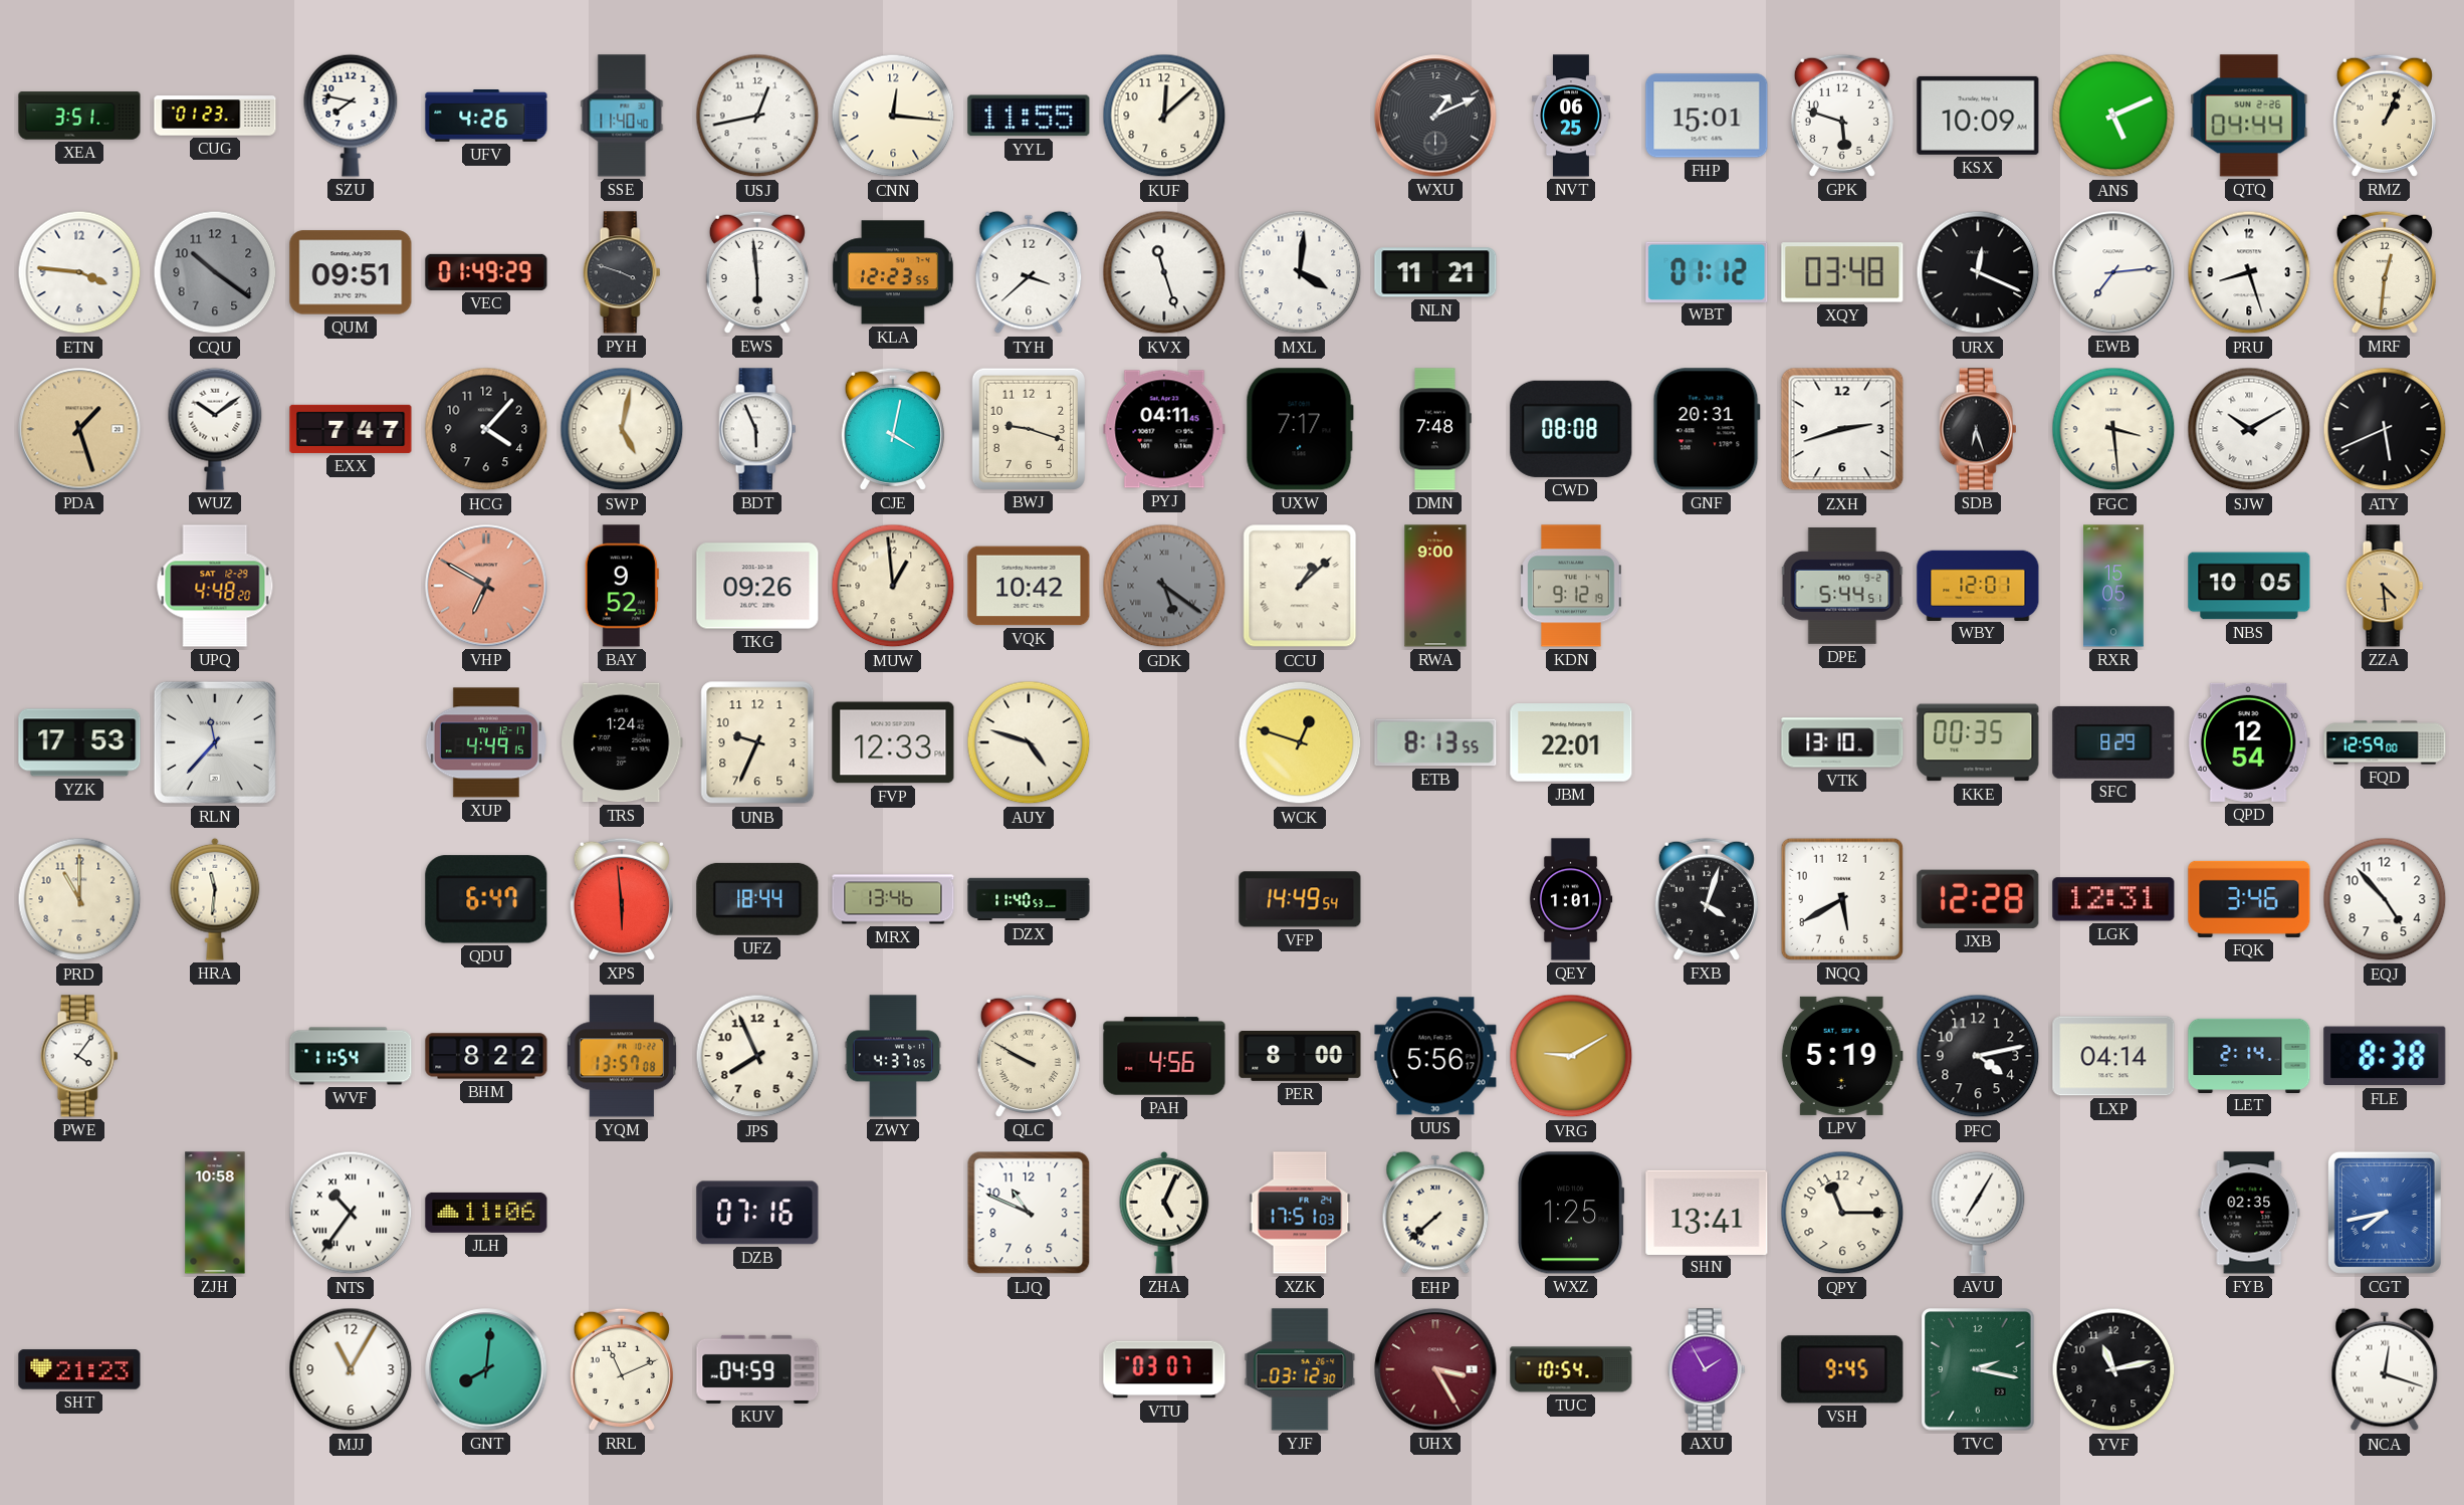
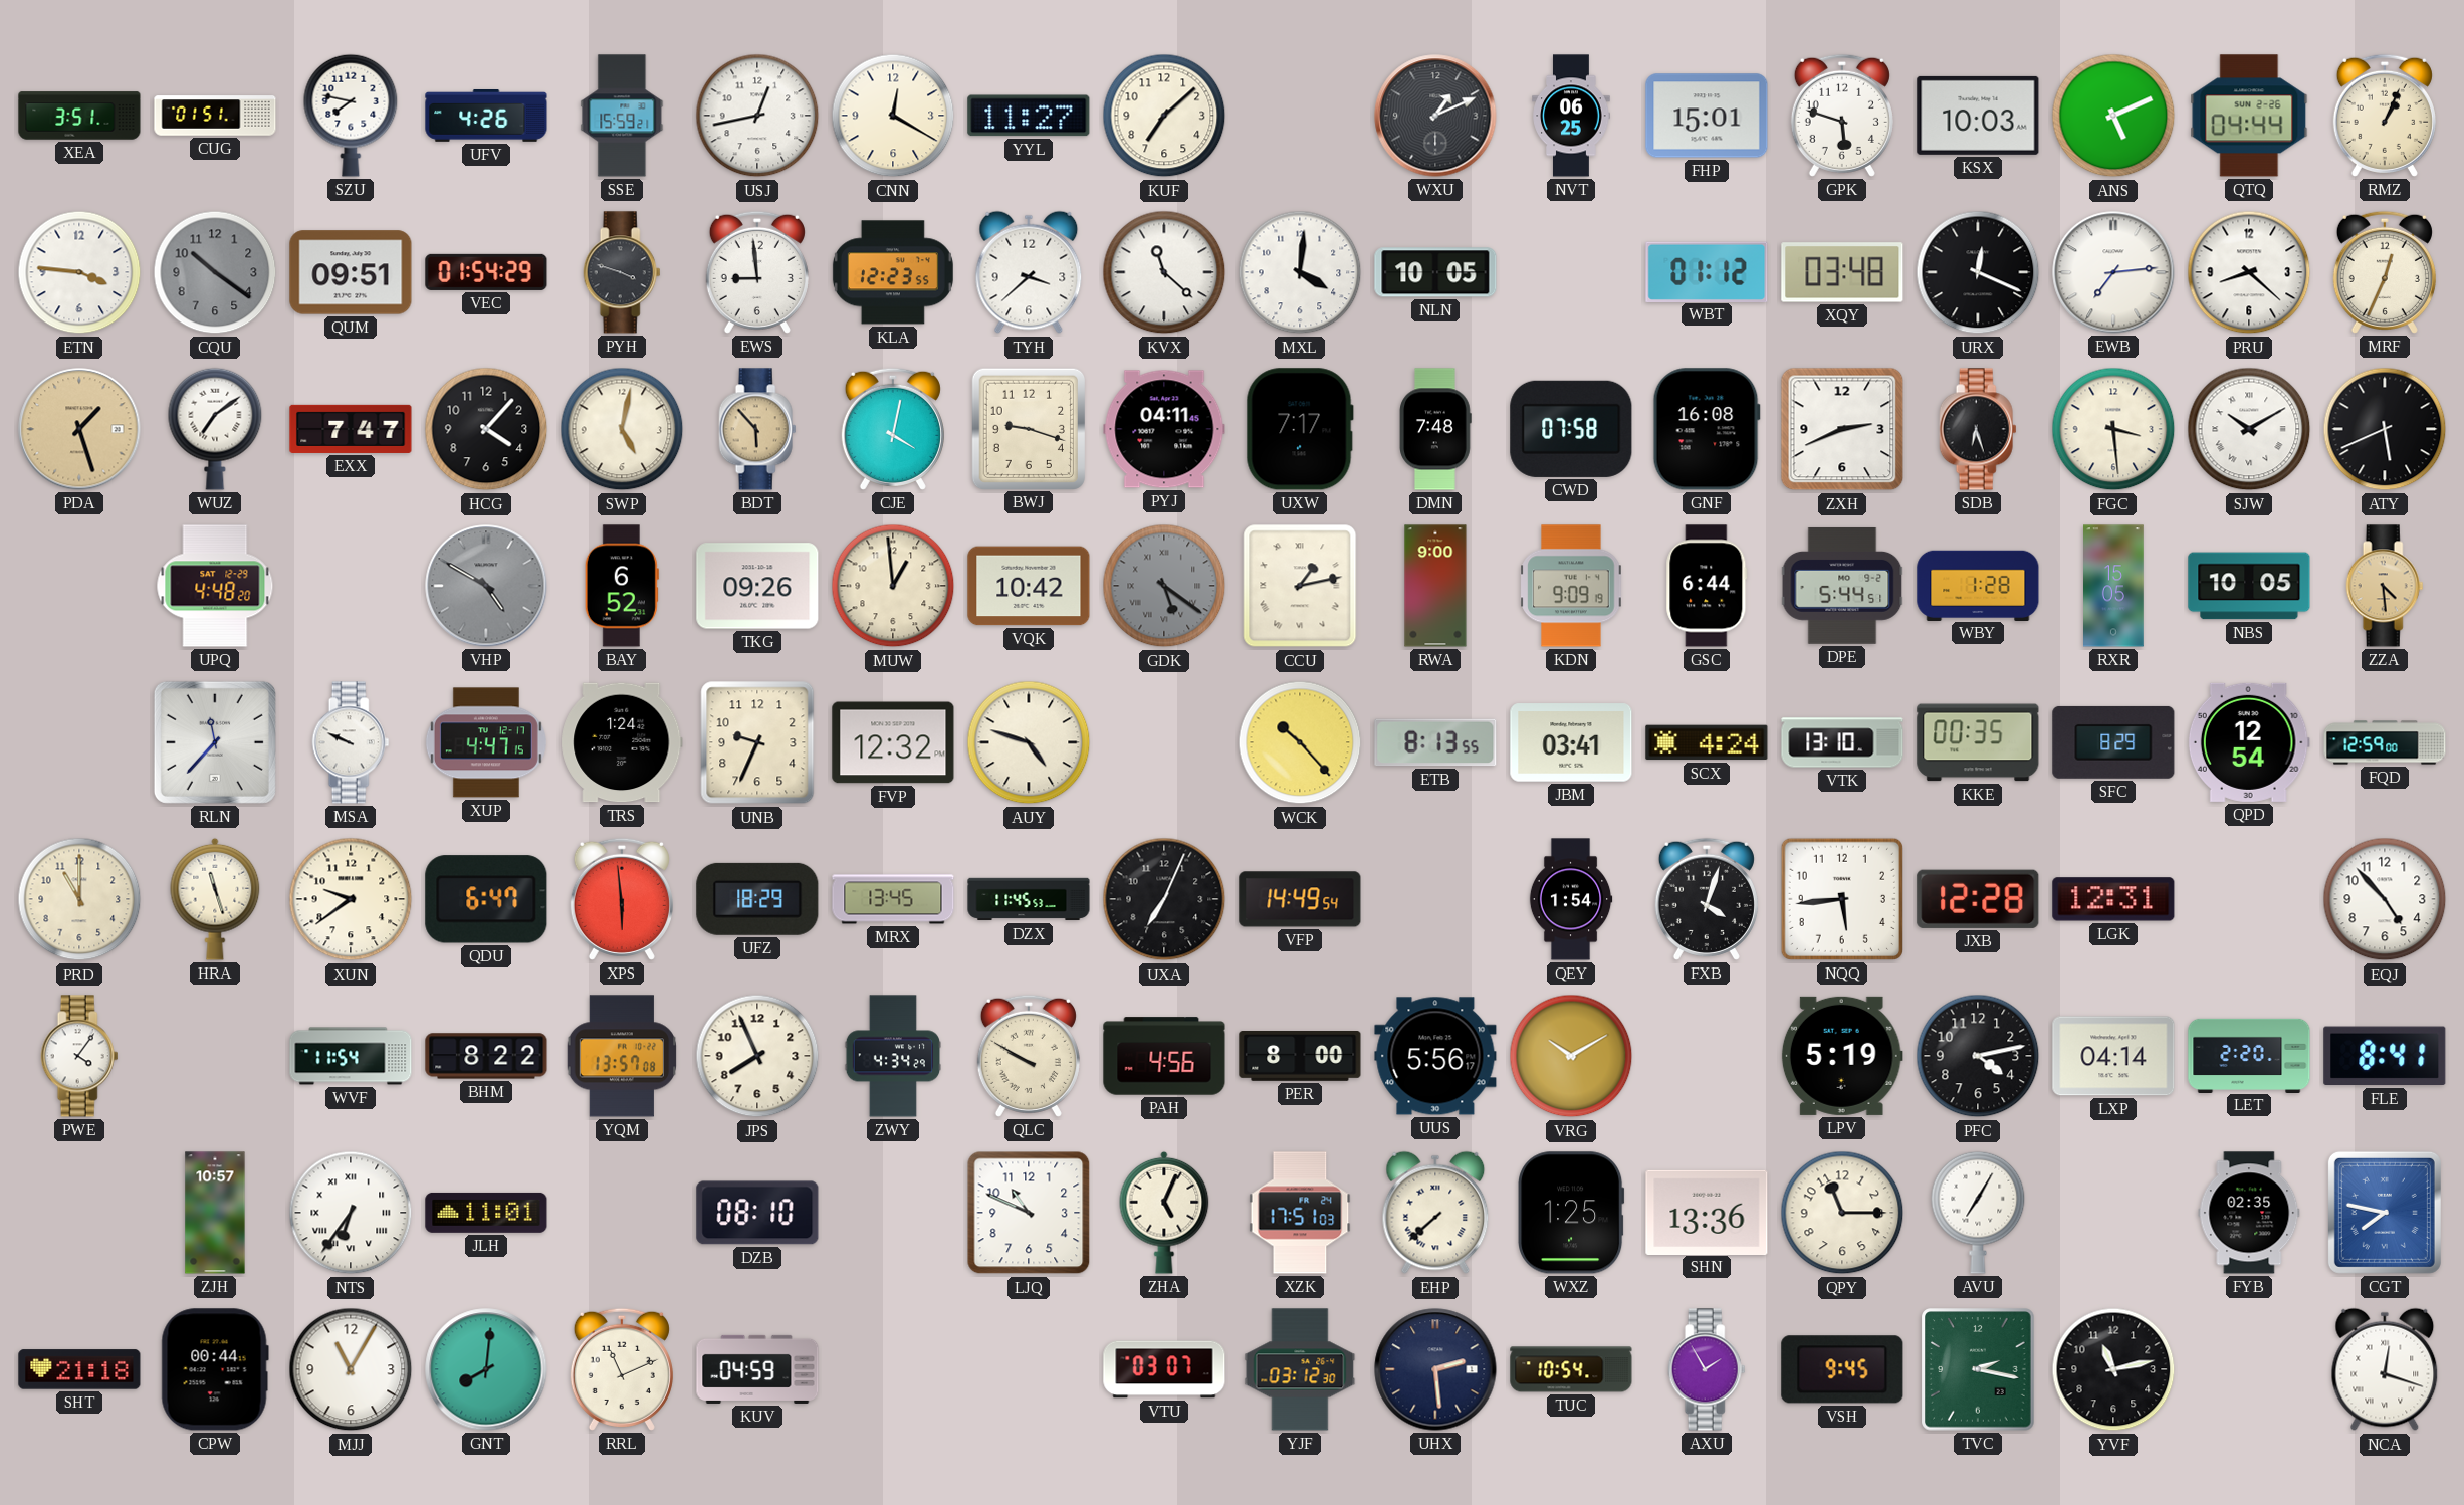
CUG: 01:23 -> 01:51
SSE: 11:40 -> 15:59
CNN: 12:16 -> 12:20
YYL: 11:55 -> 11:27
KUF: 12:08 -> 7:08
KSX: 10:09 -> 10:03
VEC: 01:49 -> 01:54
EWS: 5:59 -> 8:59
KVX: 11:27 -> 11:22
NLN: 11:21 -> 10:05
PRU: 8:27 -> 8:22
MRF: 12:31 -> 12:34
WUZ: 10:09 -> 7:09
BDT: 5:56 -> 5:53
BDT dial: white -> champagne
CWD: 08:08 -> 07:58
GNF: 20:31 -> 16:08
ZXH: 2:42 -> 2:41
VHP: 6:50 -> 4:50
VHP dial: salmon -> grey
BAY: 9:52 -> 6:52
CCU: 1:08 -> 1:13
KDN: 9:12 -> 9:09
GSC: none -> 6:44
WBY: 12:01 -> 1:28
YZK: 17:53 -> none
MSA: none -> 9:49
XUP: 4:49 -> 4:47
FVP: 12:33 -> 12:32
WCK: 12:48 -> 10:23
JBM: 22:01 -> 03:41
SCX: none -> 4:24
HRA: 11:31 -> 11:27
XUN: none -> 9:39
UFZ: 18:44 -> 18:29
MRX: 13:46 -> 13:45
DZX: 11:40 -> 11:45
UXA: none -> 7:04
QEY: 1:01 -> 1:54
NQQ: 5:40 -> 5:44
FQK: 3:46 -> none
ZWY: 4:37 -> 4:34
VRG: 9:10 -> 10:10
LET: 2:14 -> 2:20
FLE: 8:38 -> 8:41
ZJH: 10:58 -> 10:57
NTS: 10:36 -> 6:36
JLH: 11:06 -> 11:01
DZB: 07:16 -> 08:10
SHN: 13:41 -> 13:36
CGT: 7:43 -> 7:47
SHT: 21:23 -> 21:18
CPW: none -> 00:44
UHX: 3:25 -> 2:29
UHX dial: burgundy -> navy
